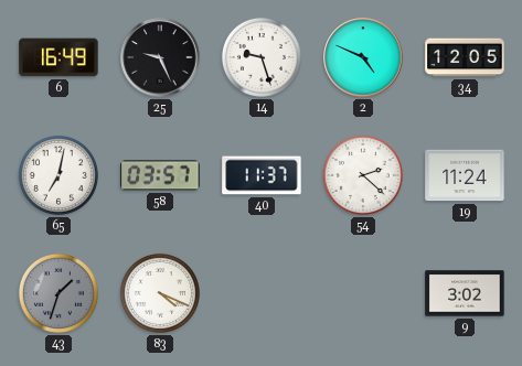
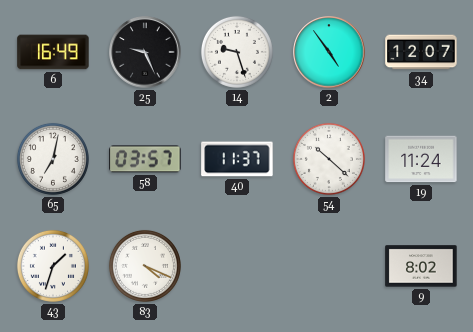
2: 4:49 -> 4:54
34: 12:05 -> 12:07
54: 2:22 -> 10:22
43 dial: grey -> white
9: 3:02 -> 8:02
